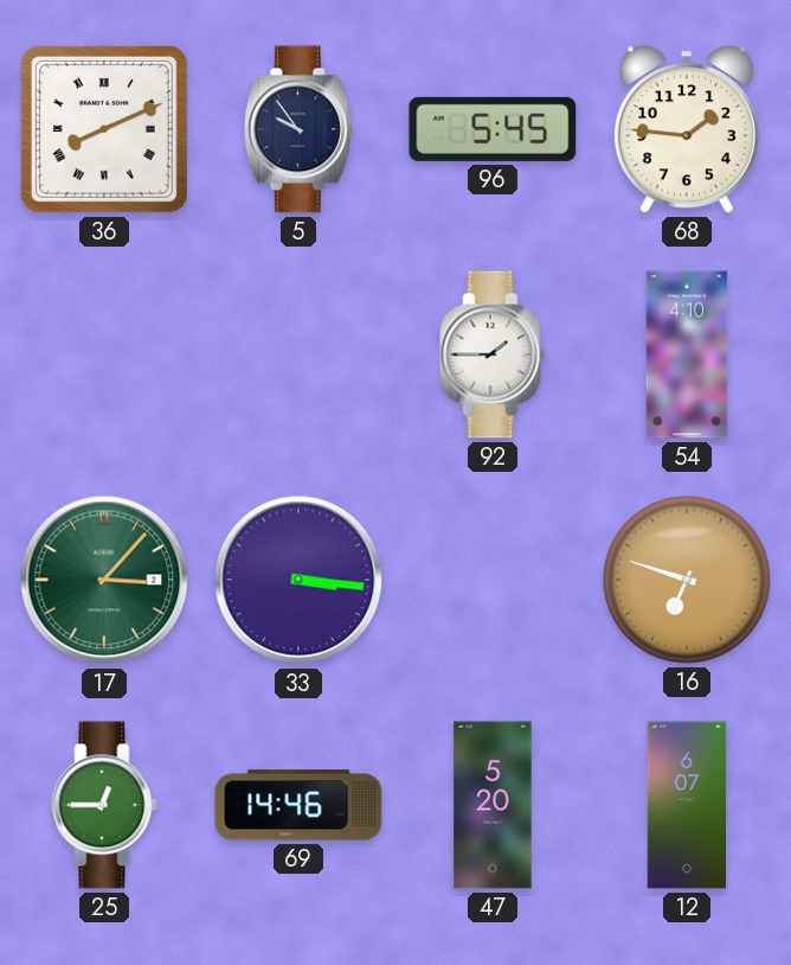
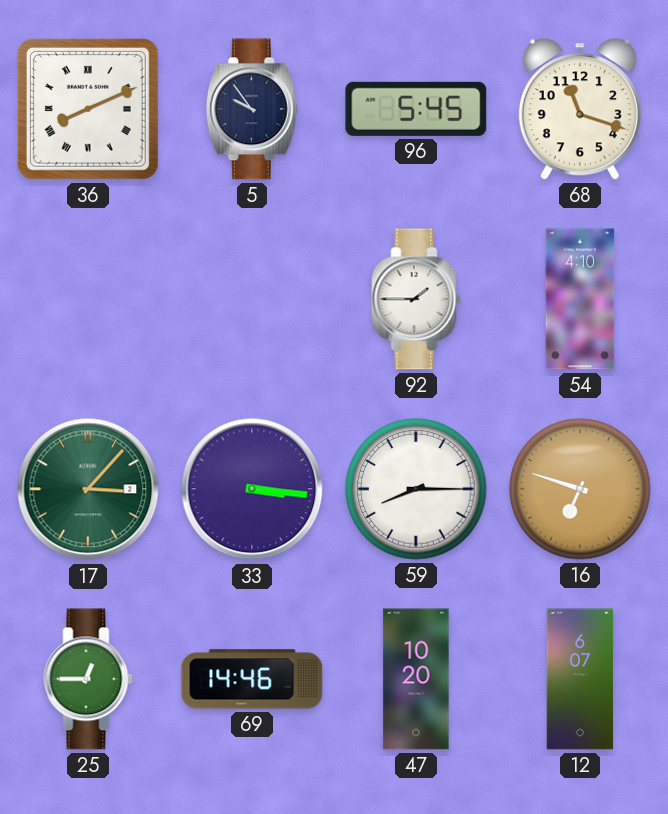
68: 1:46 -> 11:18
59: none -> 8:15
47: 5:20 -> 10:20
